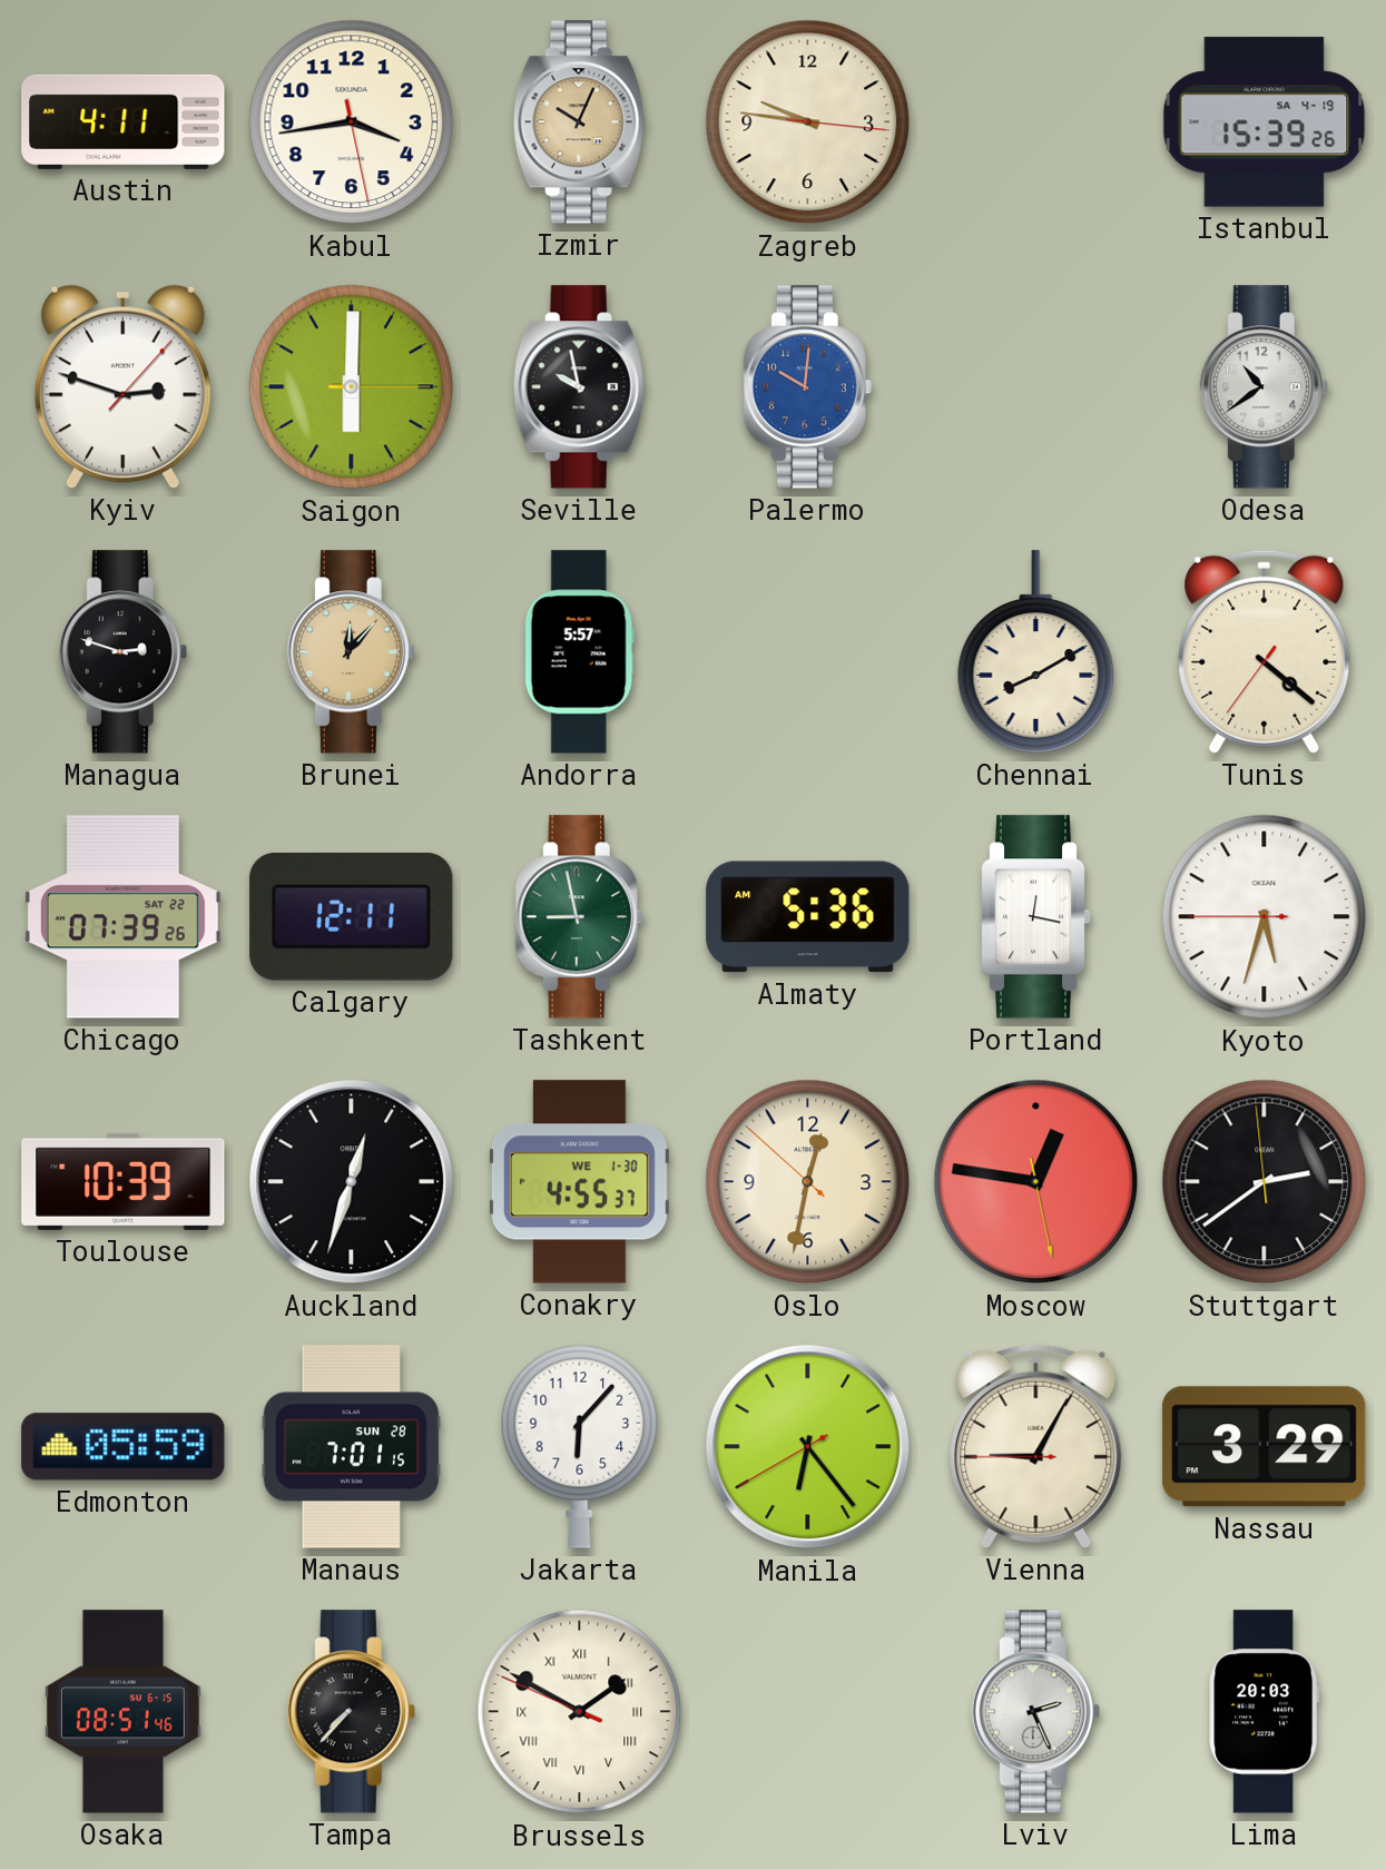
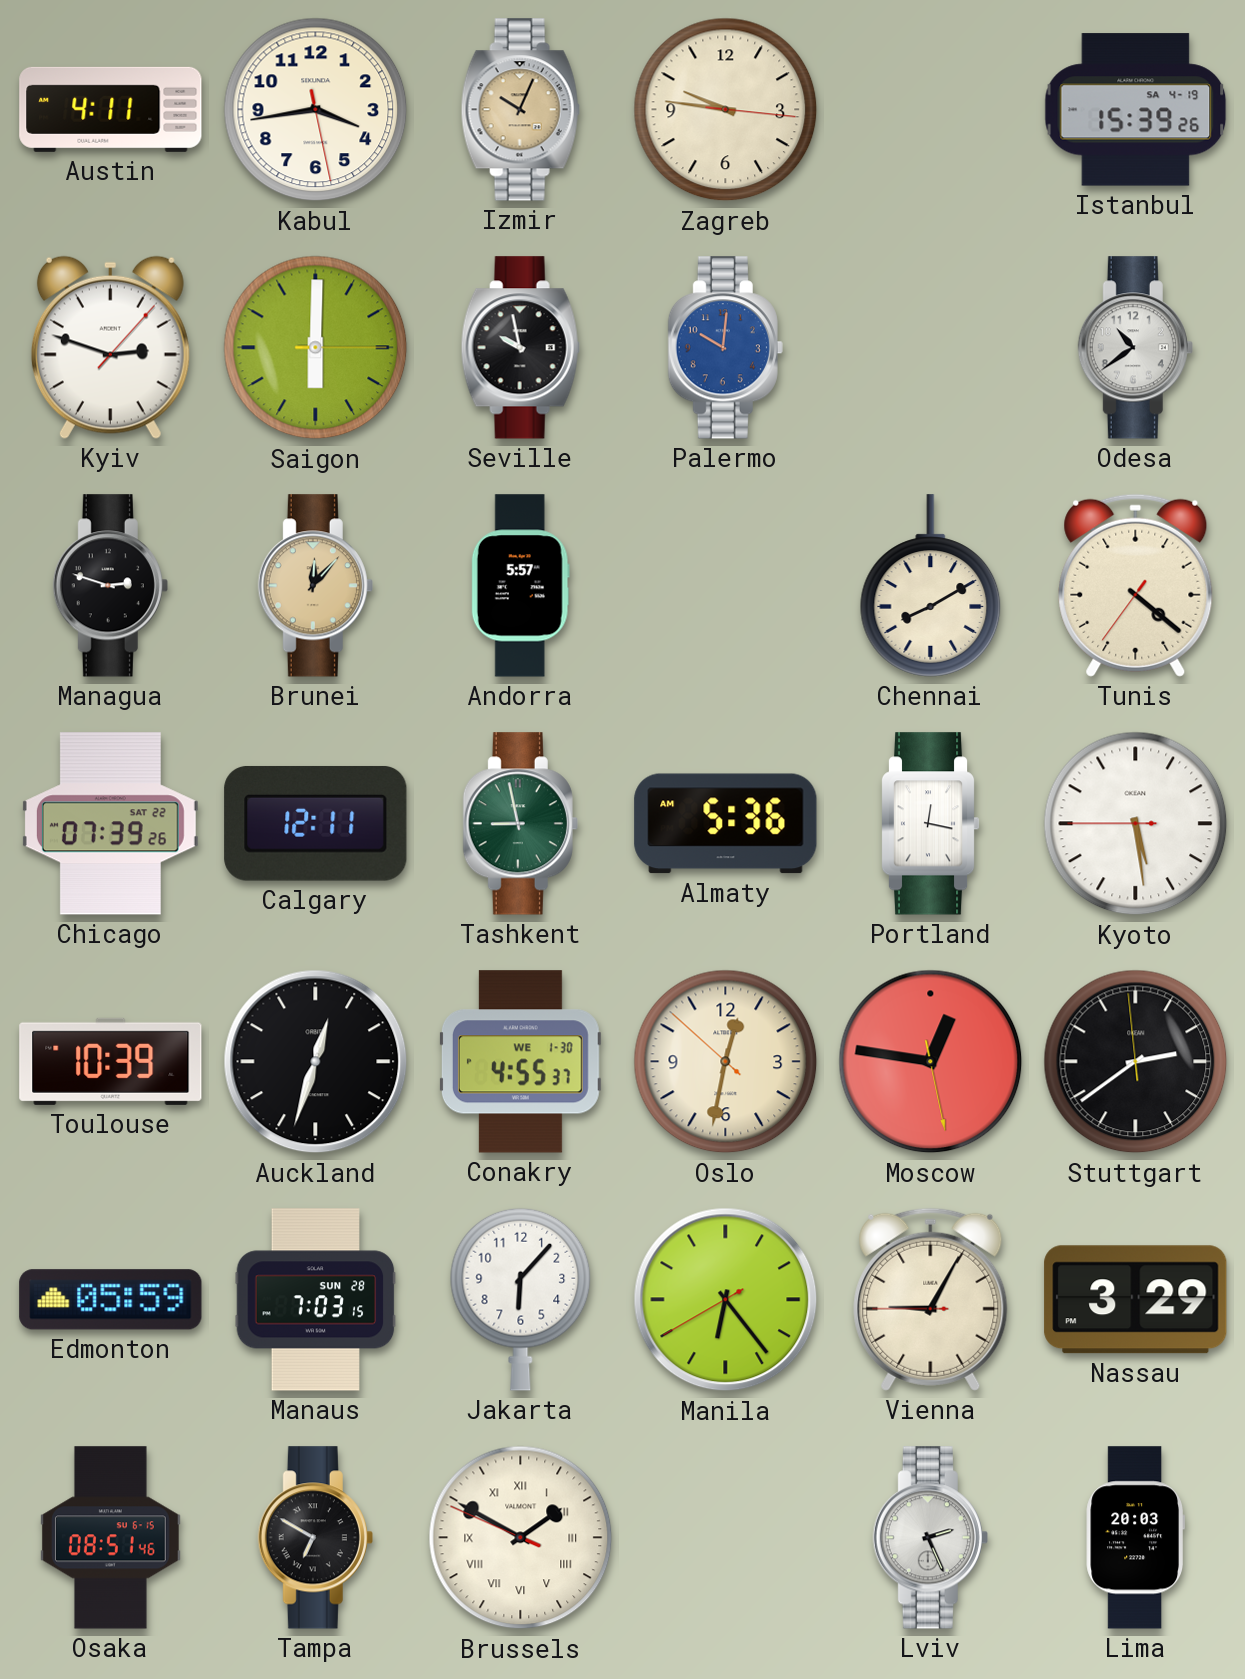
Kyoto: 5:32 -> 5:28
Manaus: 7:01 -> 7:03
Tampa: 7:37 -> 6:50
